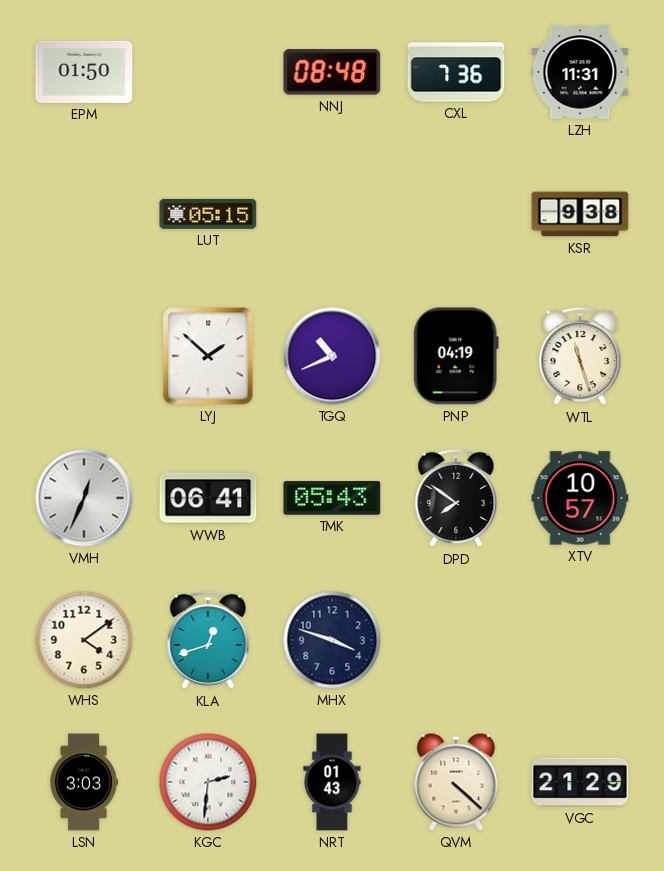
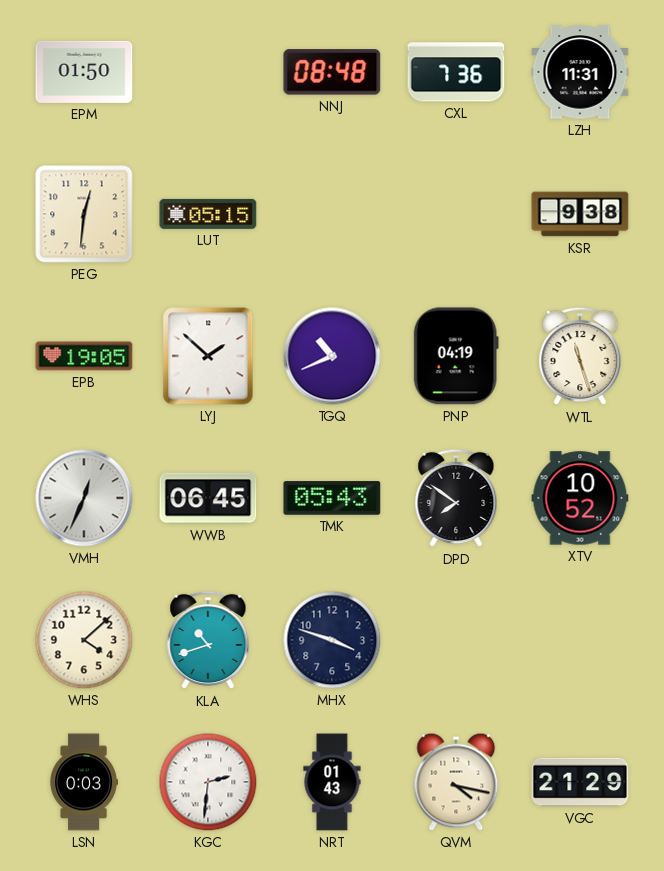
PEG: none -> 12:31
EPB: none -> 19:05
WWB: 06:41 -> 06:45
XTV: 10:57 -> 10:52
WHS: 4:09 -> 4:08
KLA: 12:42 -> 10:42
LSN: 3:03 -> 0:03
QVM: 4:22 -> 4:17
